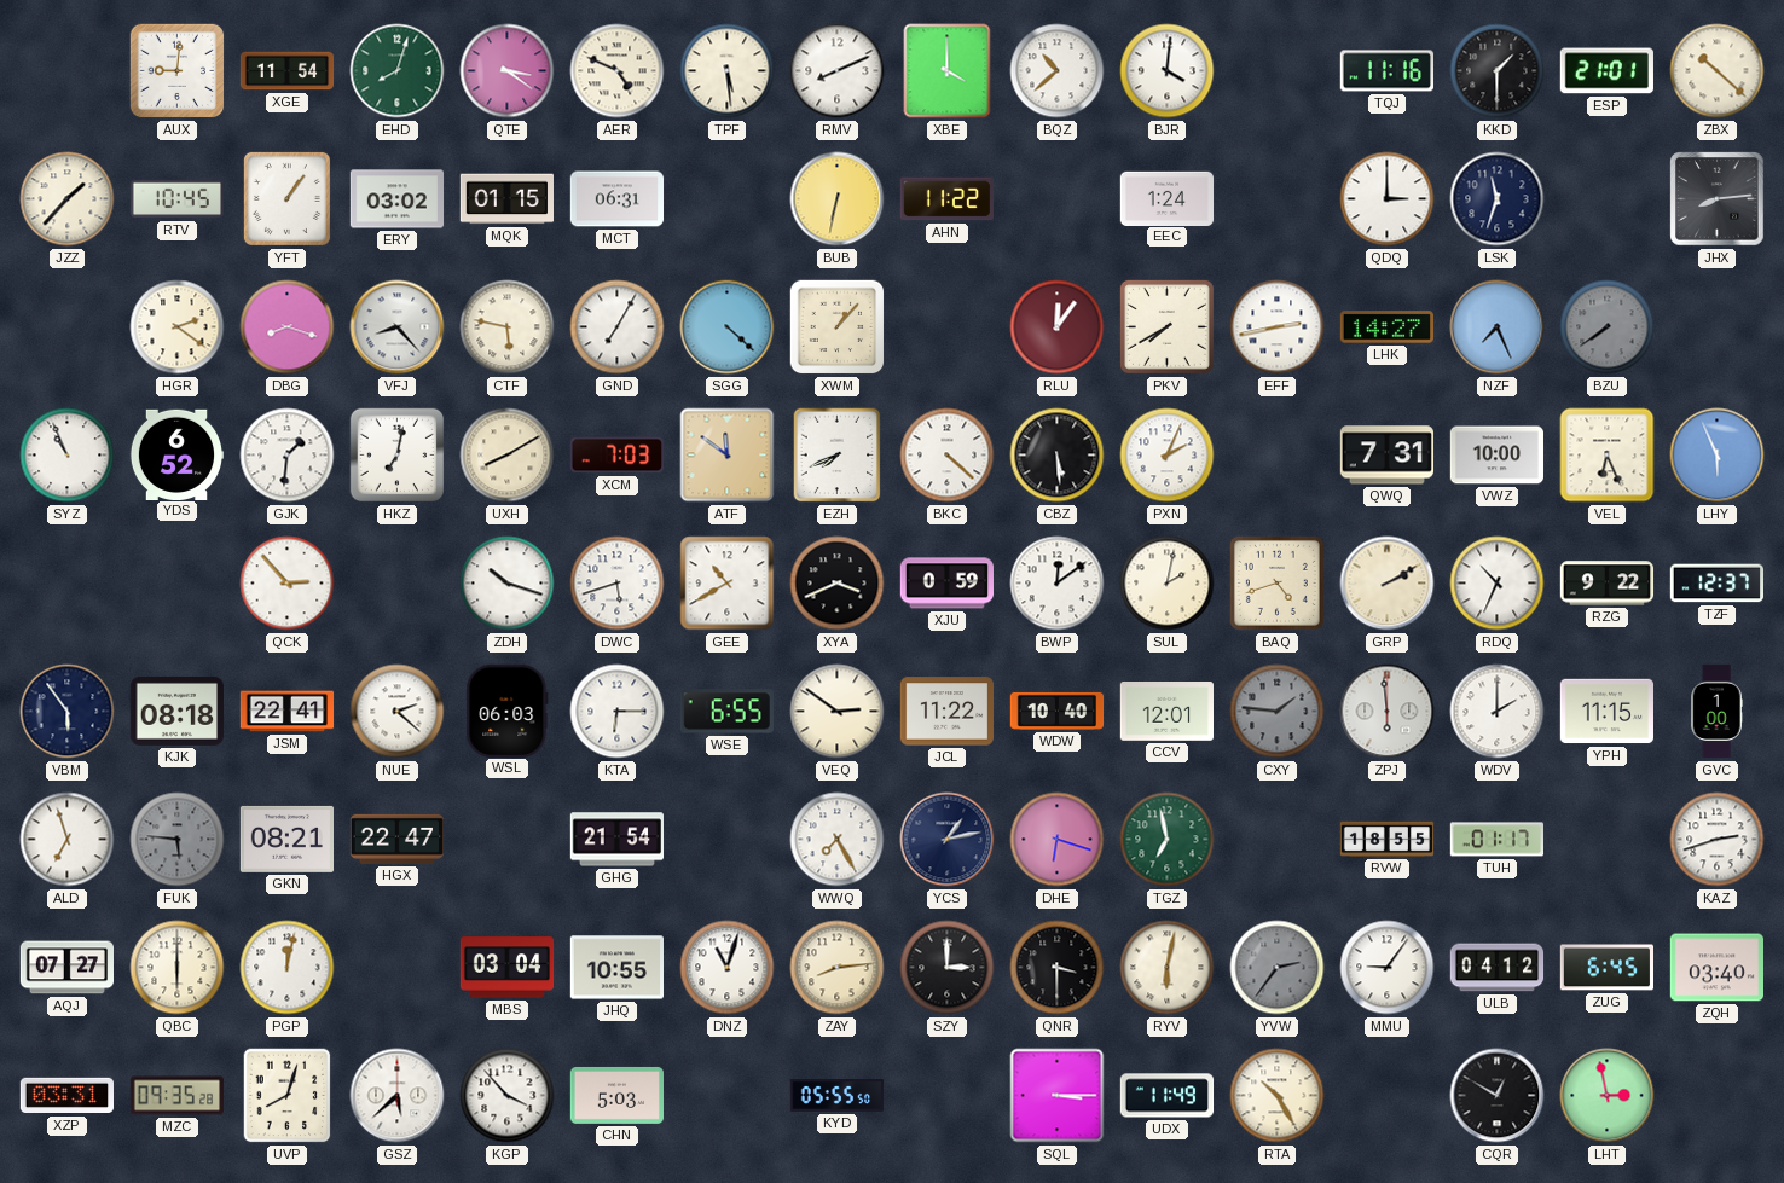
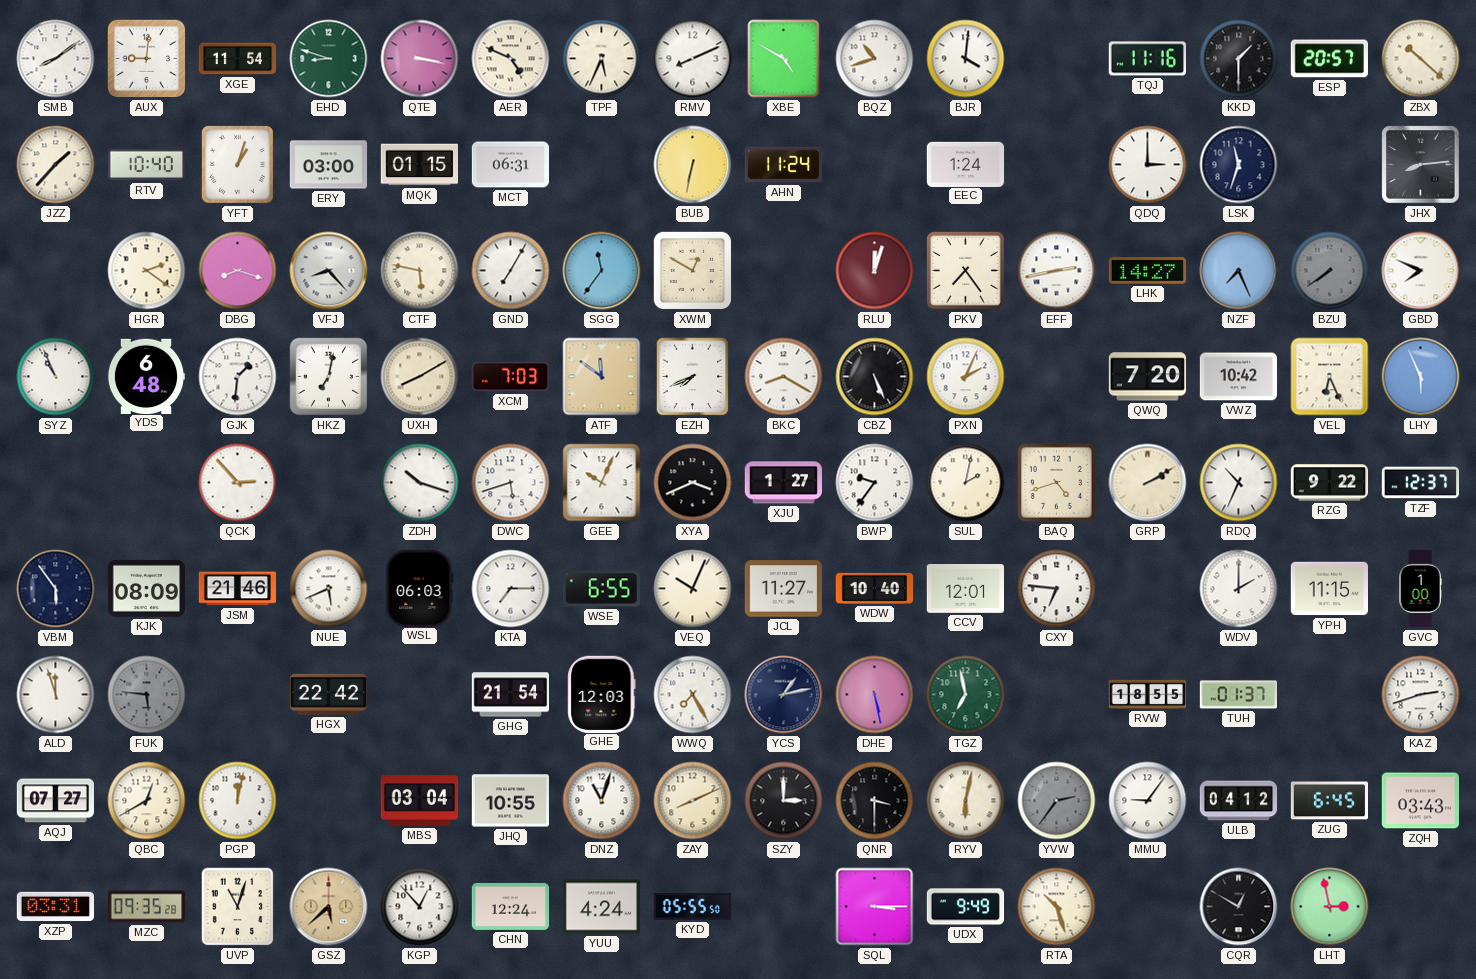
SMB: none -> 8:09
EHD: 8:03 -> 8:48
QTE: 3:21 -> 3:17
TPF: 5:29 -> 5:34
XBE: 4:00 -> 4:50
BQZ: 10:38 -> 10:42
ESP: 21:01 -> 20:57
RTV: 10:45 -> 10:40
YFT: 1:06 -> 1:03
ERY: 03:02 -> 03:00
AHN: 11:22 -> 11:24
SGG: 4:22 -> 11:36
XWM: 1:07 -> 12:50
RLU: 12:06 -> 12:03
PKV: 7:40 -> 7:24
GBD: none -> 7:49
YDS: 6:52 -> 6:48
BKC: 4:22 -> 8:20
CBZ: 5:29 -> 5:26
QWQ: 7:31 -> 7:20
VWZ: 10:00 -> 10:42
GEE: 10:40 -> 10:04
XJU: 0:59 -> 1:27
BWP: 12:09 -> 9:36
KJK: 08:18 -> 08:09
JSM: 22:41 -> 21:46
NUE: 2:22 -> 5:41
KTA: 6:15 -> 7:15
VEQ: 2:51 -> 10:04
JCL: 11:22 -> 11:27
CXY: 1:46 -> 6:46
CXY dial: grey -> white
ZPJ: 5:59 -> none
ALD: 6:57 -> 11:57
GKN: 08:21 -> none
HGX: 22:47 -> 22:42
GHE: none -> 12:03
DHE: 6:18 -> 5:28
TUH: 01:17 -> 01:37
QBC: 6:00 -> 12:40
ZAY: 8:14 -> 8:11
ZQH: 03:40 -> 03:43
UVP: 8:03 -> 11:03
GSZ dial: white -> champagne
KGP: 3:53 -> 12:53
CHN: 5:03 -> 12:24
YUU: none -> 4:24
UDX: 11:49 -> 9:49
RTA: 10:25 -> 10:27
